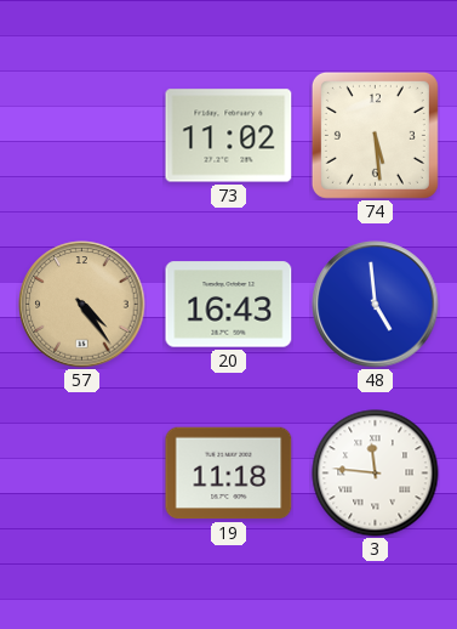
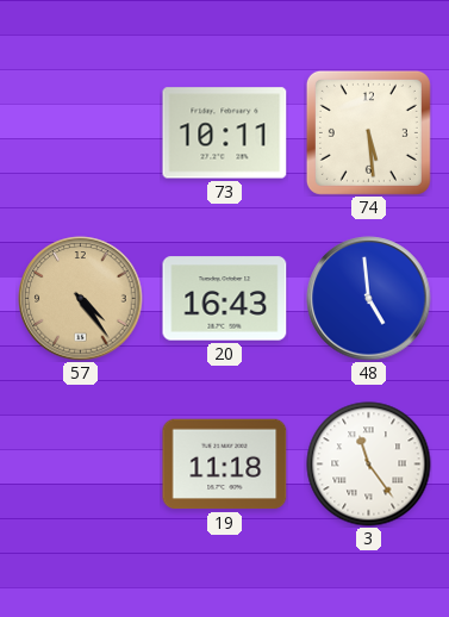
73: 11:02 -> 10:11
3: 11:46 -> 11:24
